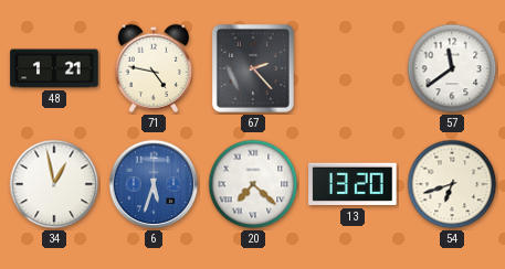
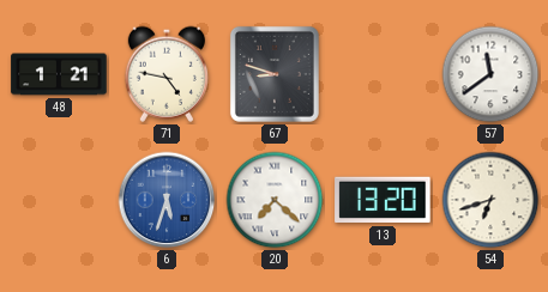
67: 2:23 -> 8:48
34: 12:58 -> none
